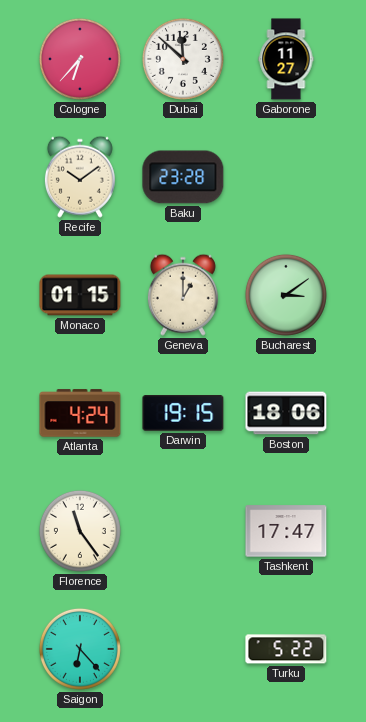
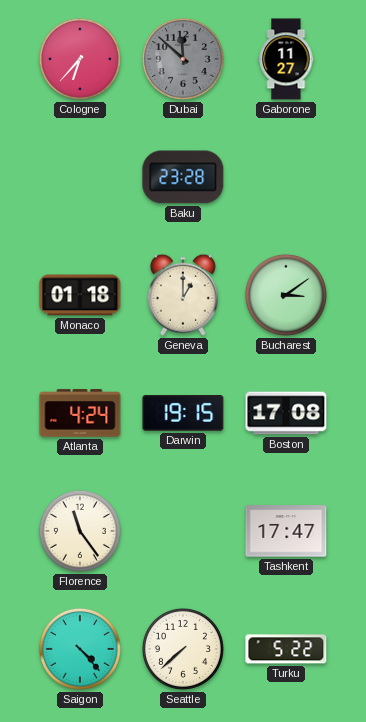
Dubai dial: white -> grey
Recife: 10:09 -> none
Monaco: 01:15 -> 01:18
Boston: 18:06 -> 17:08
Saigon: 6:23 -> 4:23
Seattle: none -> 7:38
